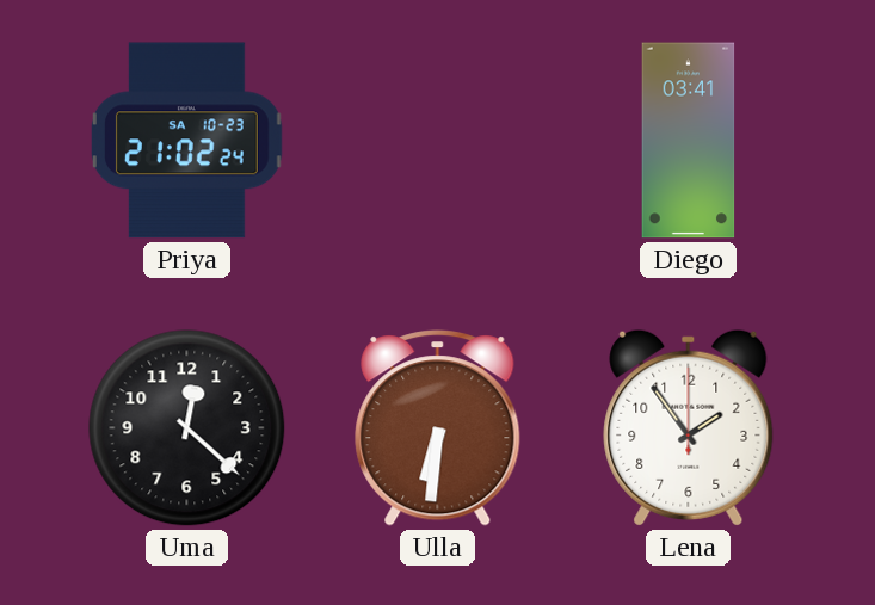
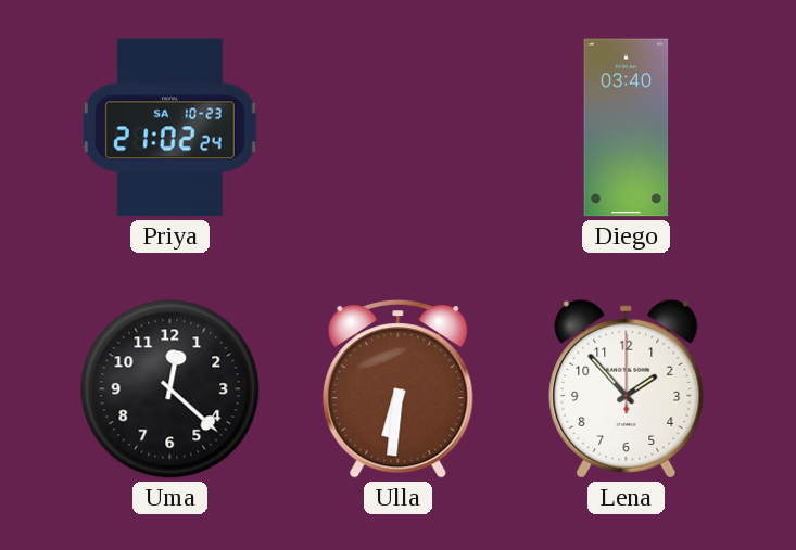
Diego: 03:41 -> 03:40
Lena: 1:54 -> 1:53
